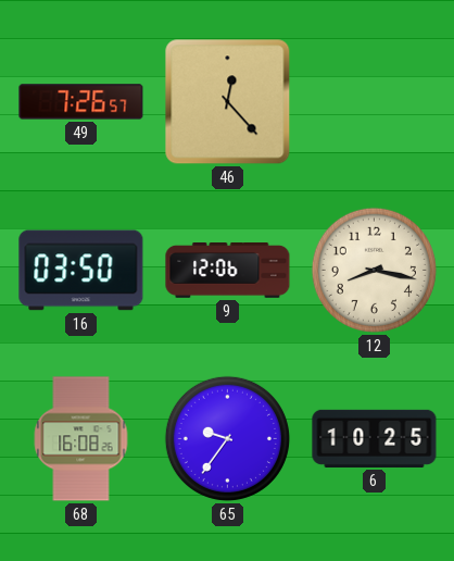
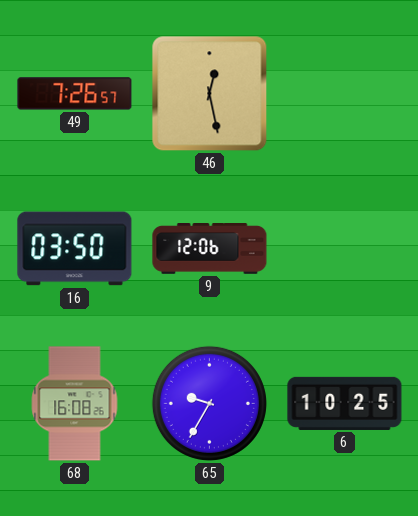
46: 12:23 -> 12:28
12: 8:17 -> none
65: 9:36 -> 9:35
